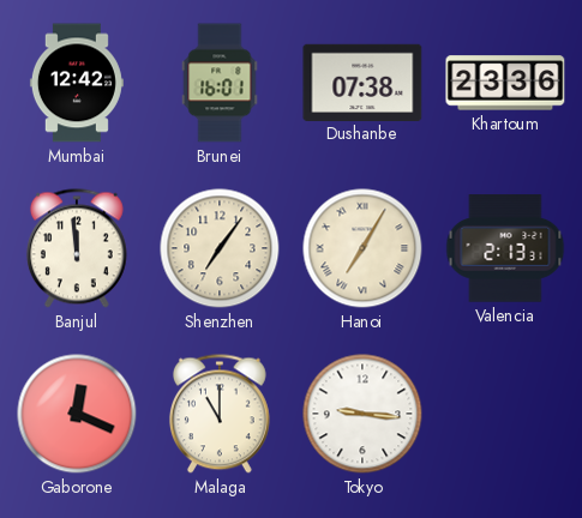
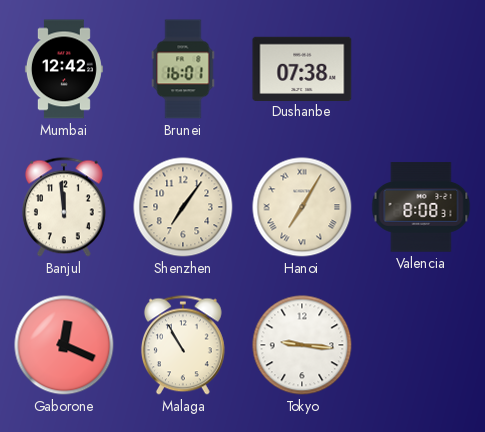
Khartoum: 23:36 -> none
Valencia: 2:13 -> 8:08
Malaga: 11:00 -> 10:55
